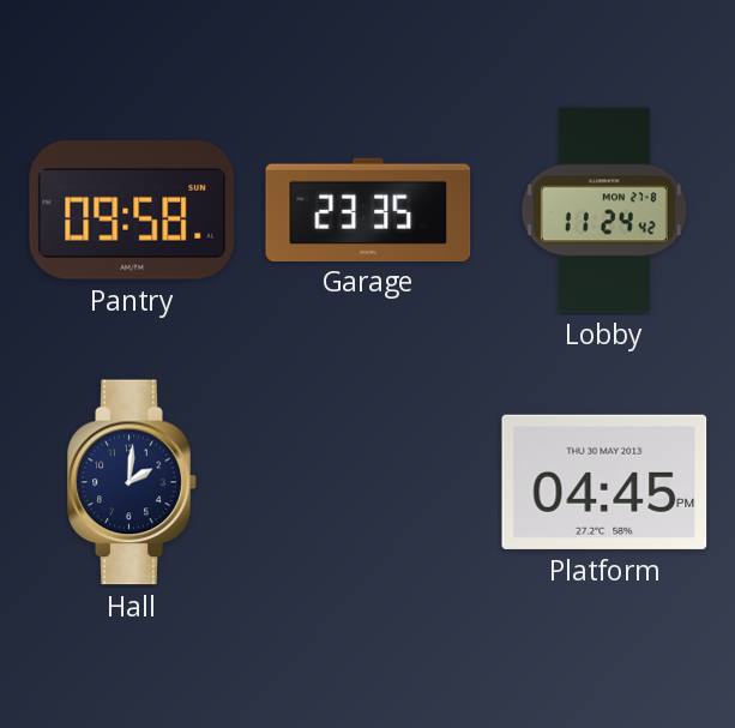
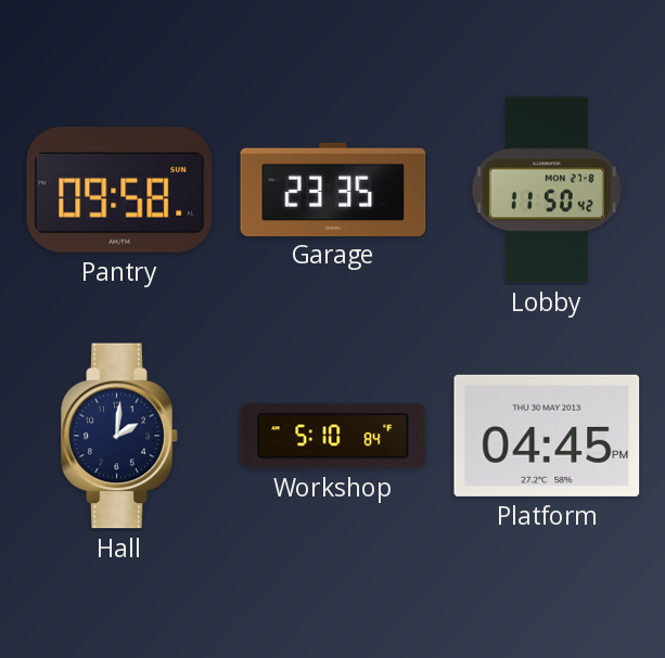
Lobby: 11:24 -> 11:50
Workshop: none -> 5:10
